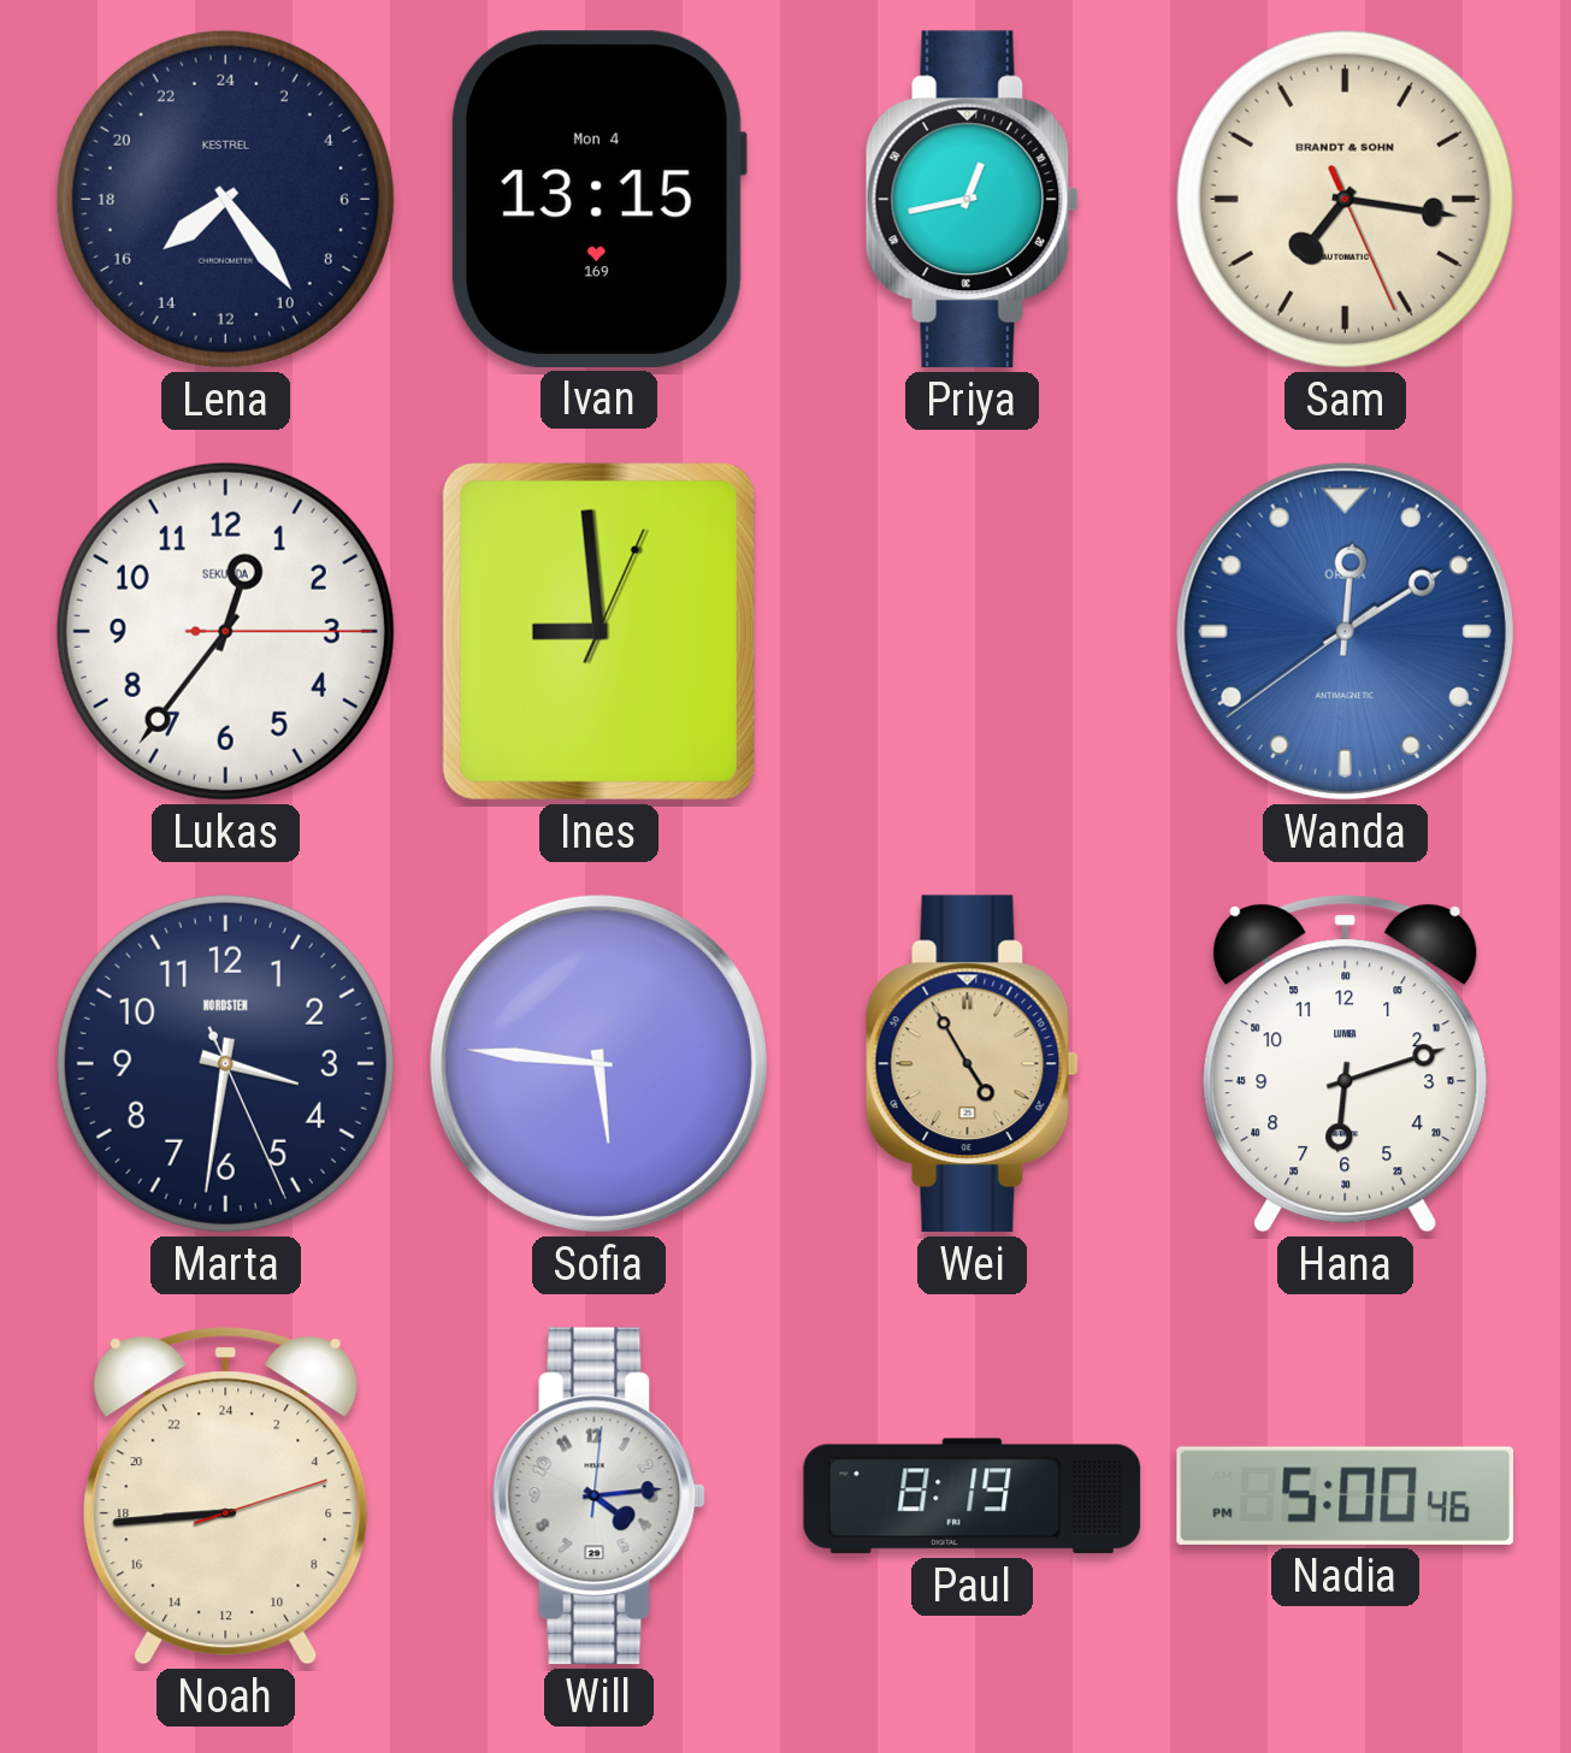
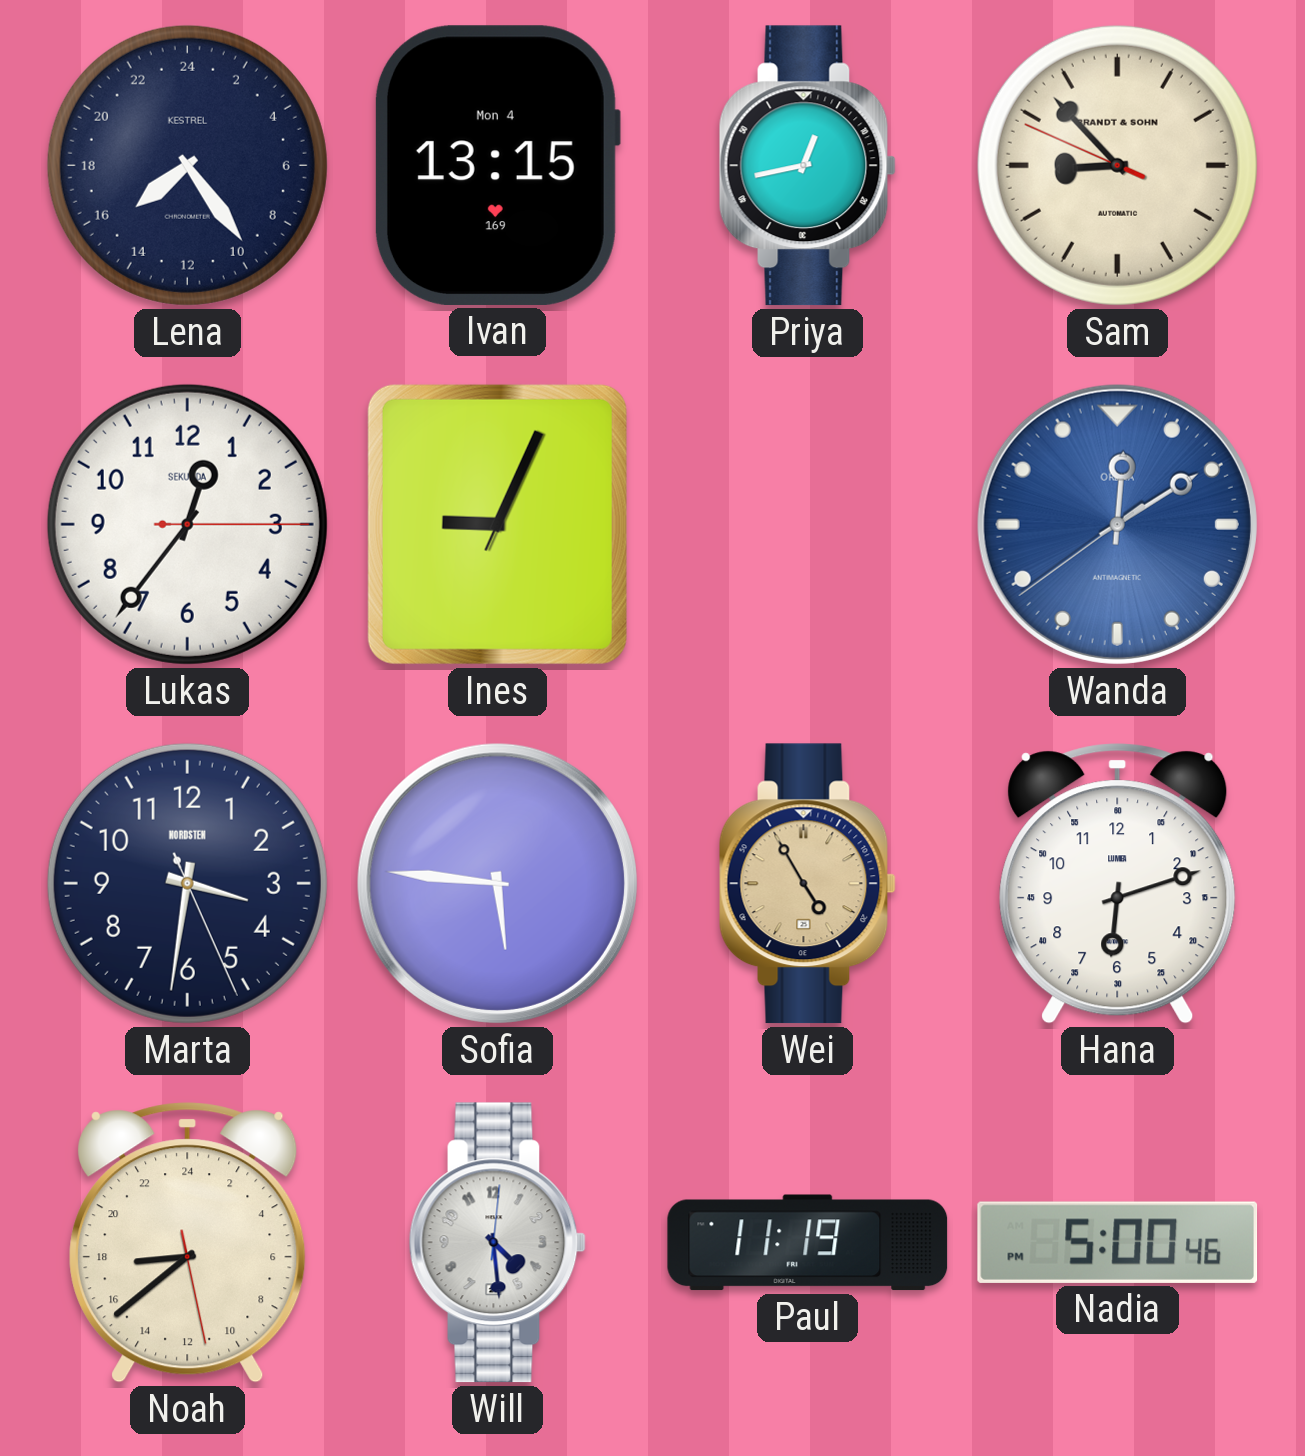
Sam: 7:16 -> 8:52
Ines: 8:59 -> 9:04
Noah: 17:44 -> 17:38
Will: 4:14 -> 4:29
Paul: 8:19 -> 11:19
